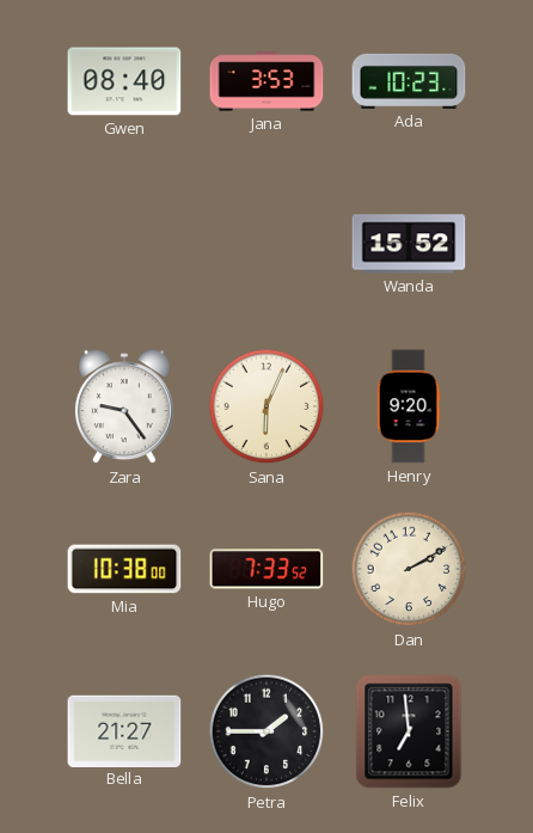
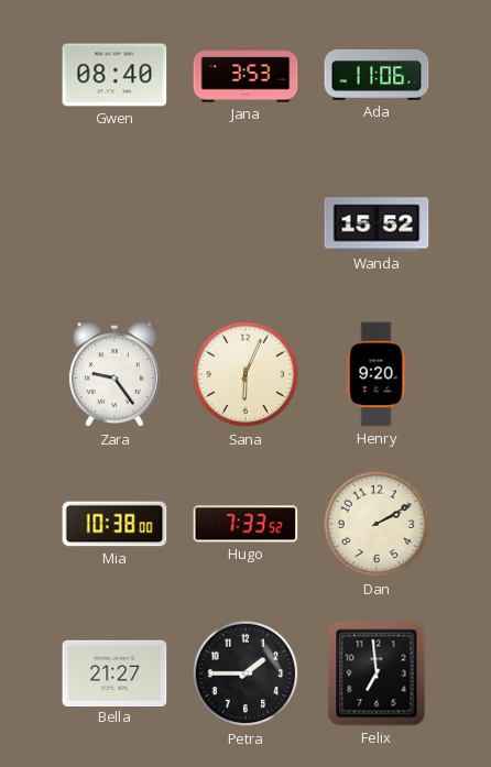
Ada: 10:23 -> 11:06
